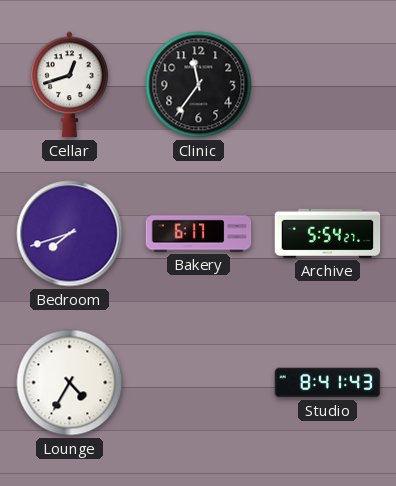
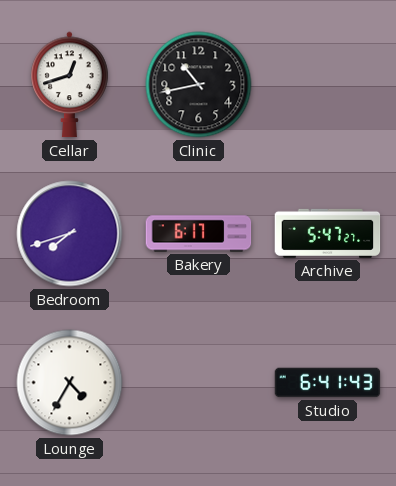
Clinic: 11:36 -> 10:43
Archive: 5:54 -> 5:47
Studio: 8:41 -> 6:41
